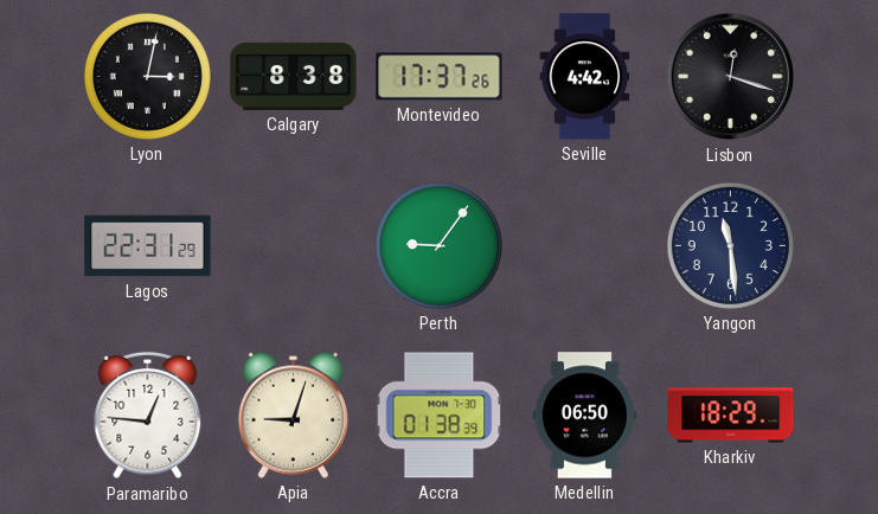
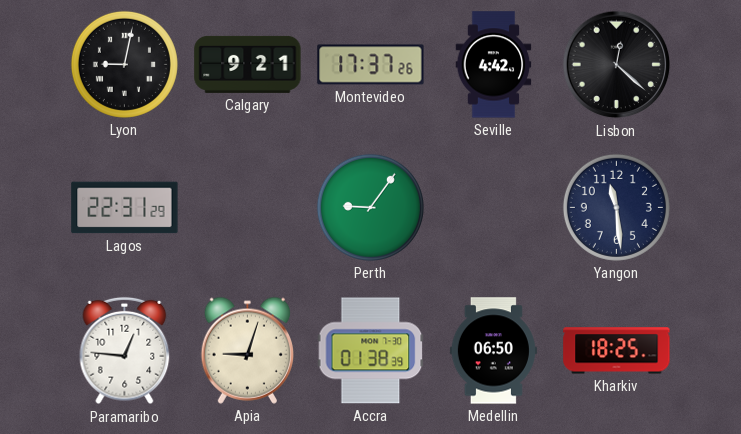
Lyon: 3:02 -> 9:02
Calgary: 8:38 -> 9:21
Lisbon: 12:18 -> 12:22
Kharkiv: 18:29 -> 18:25
